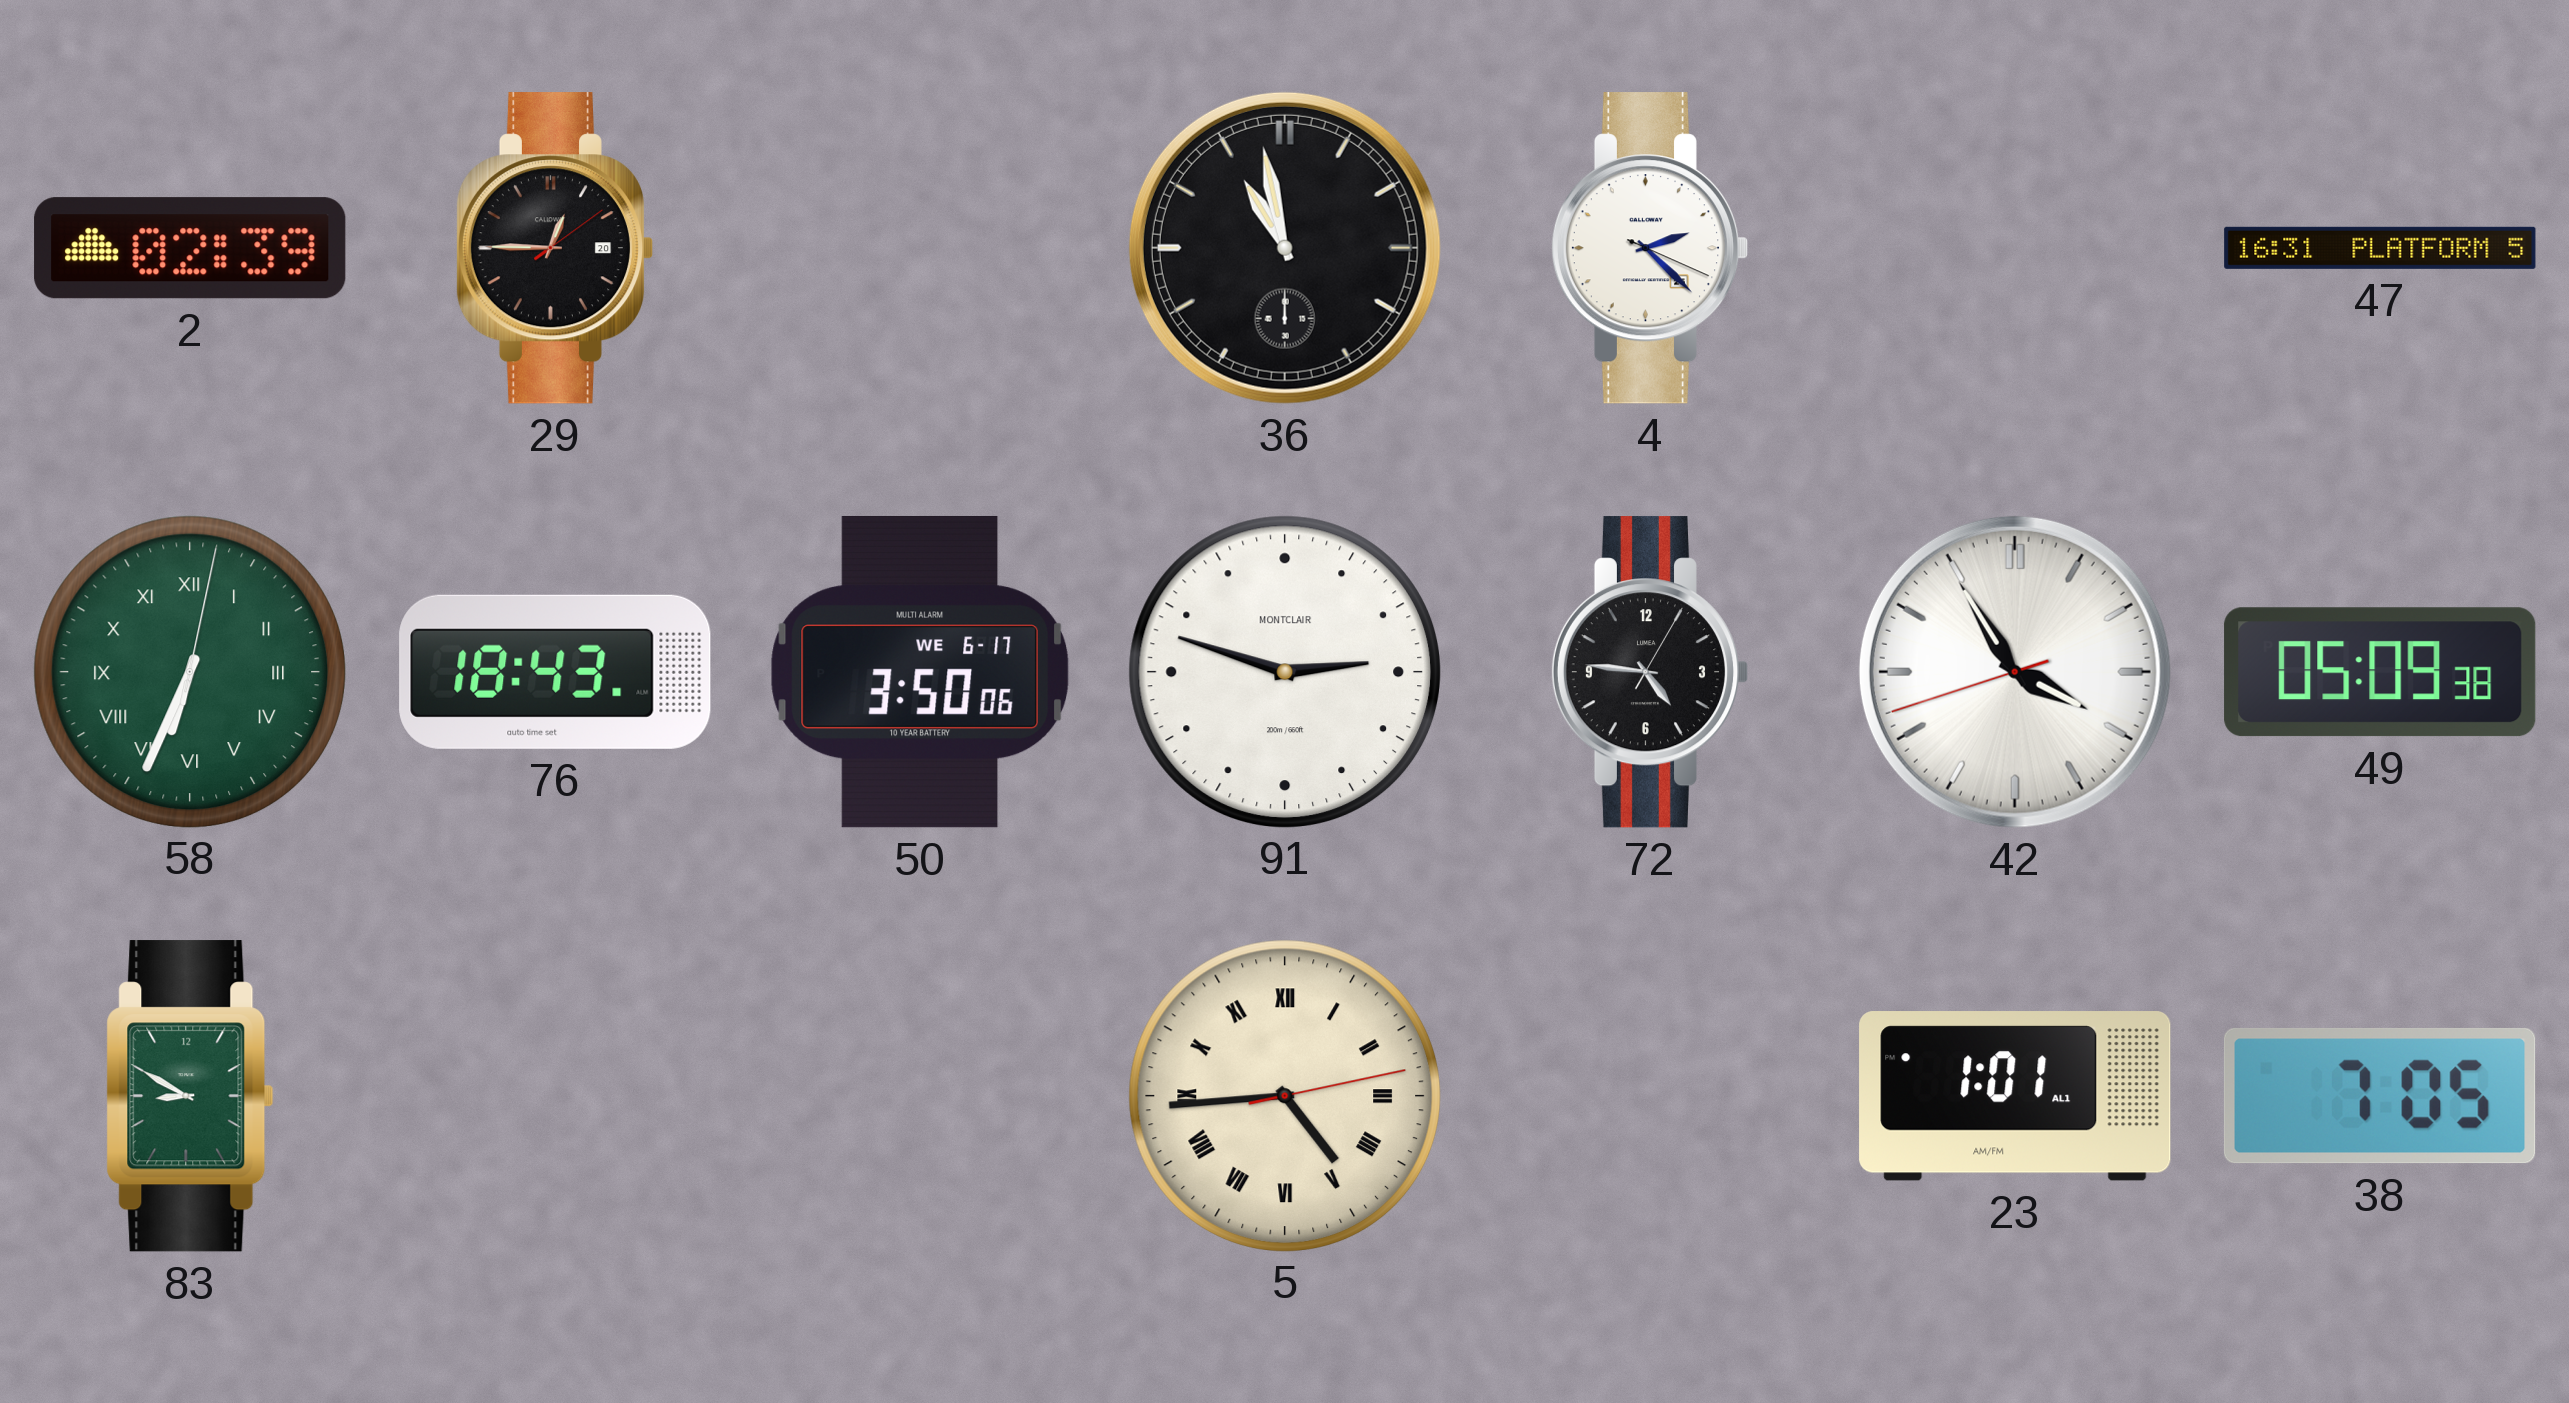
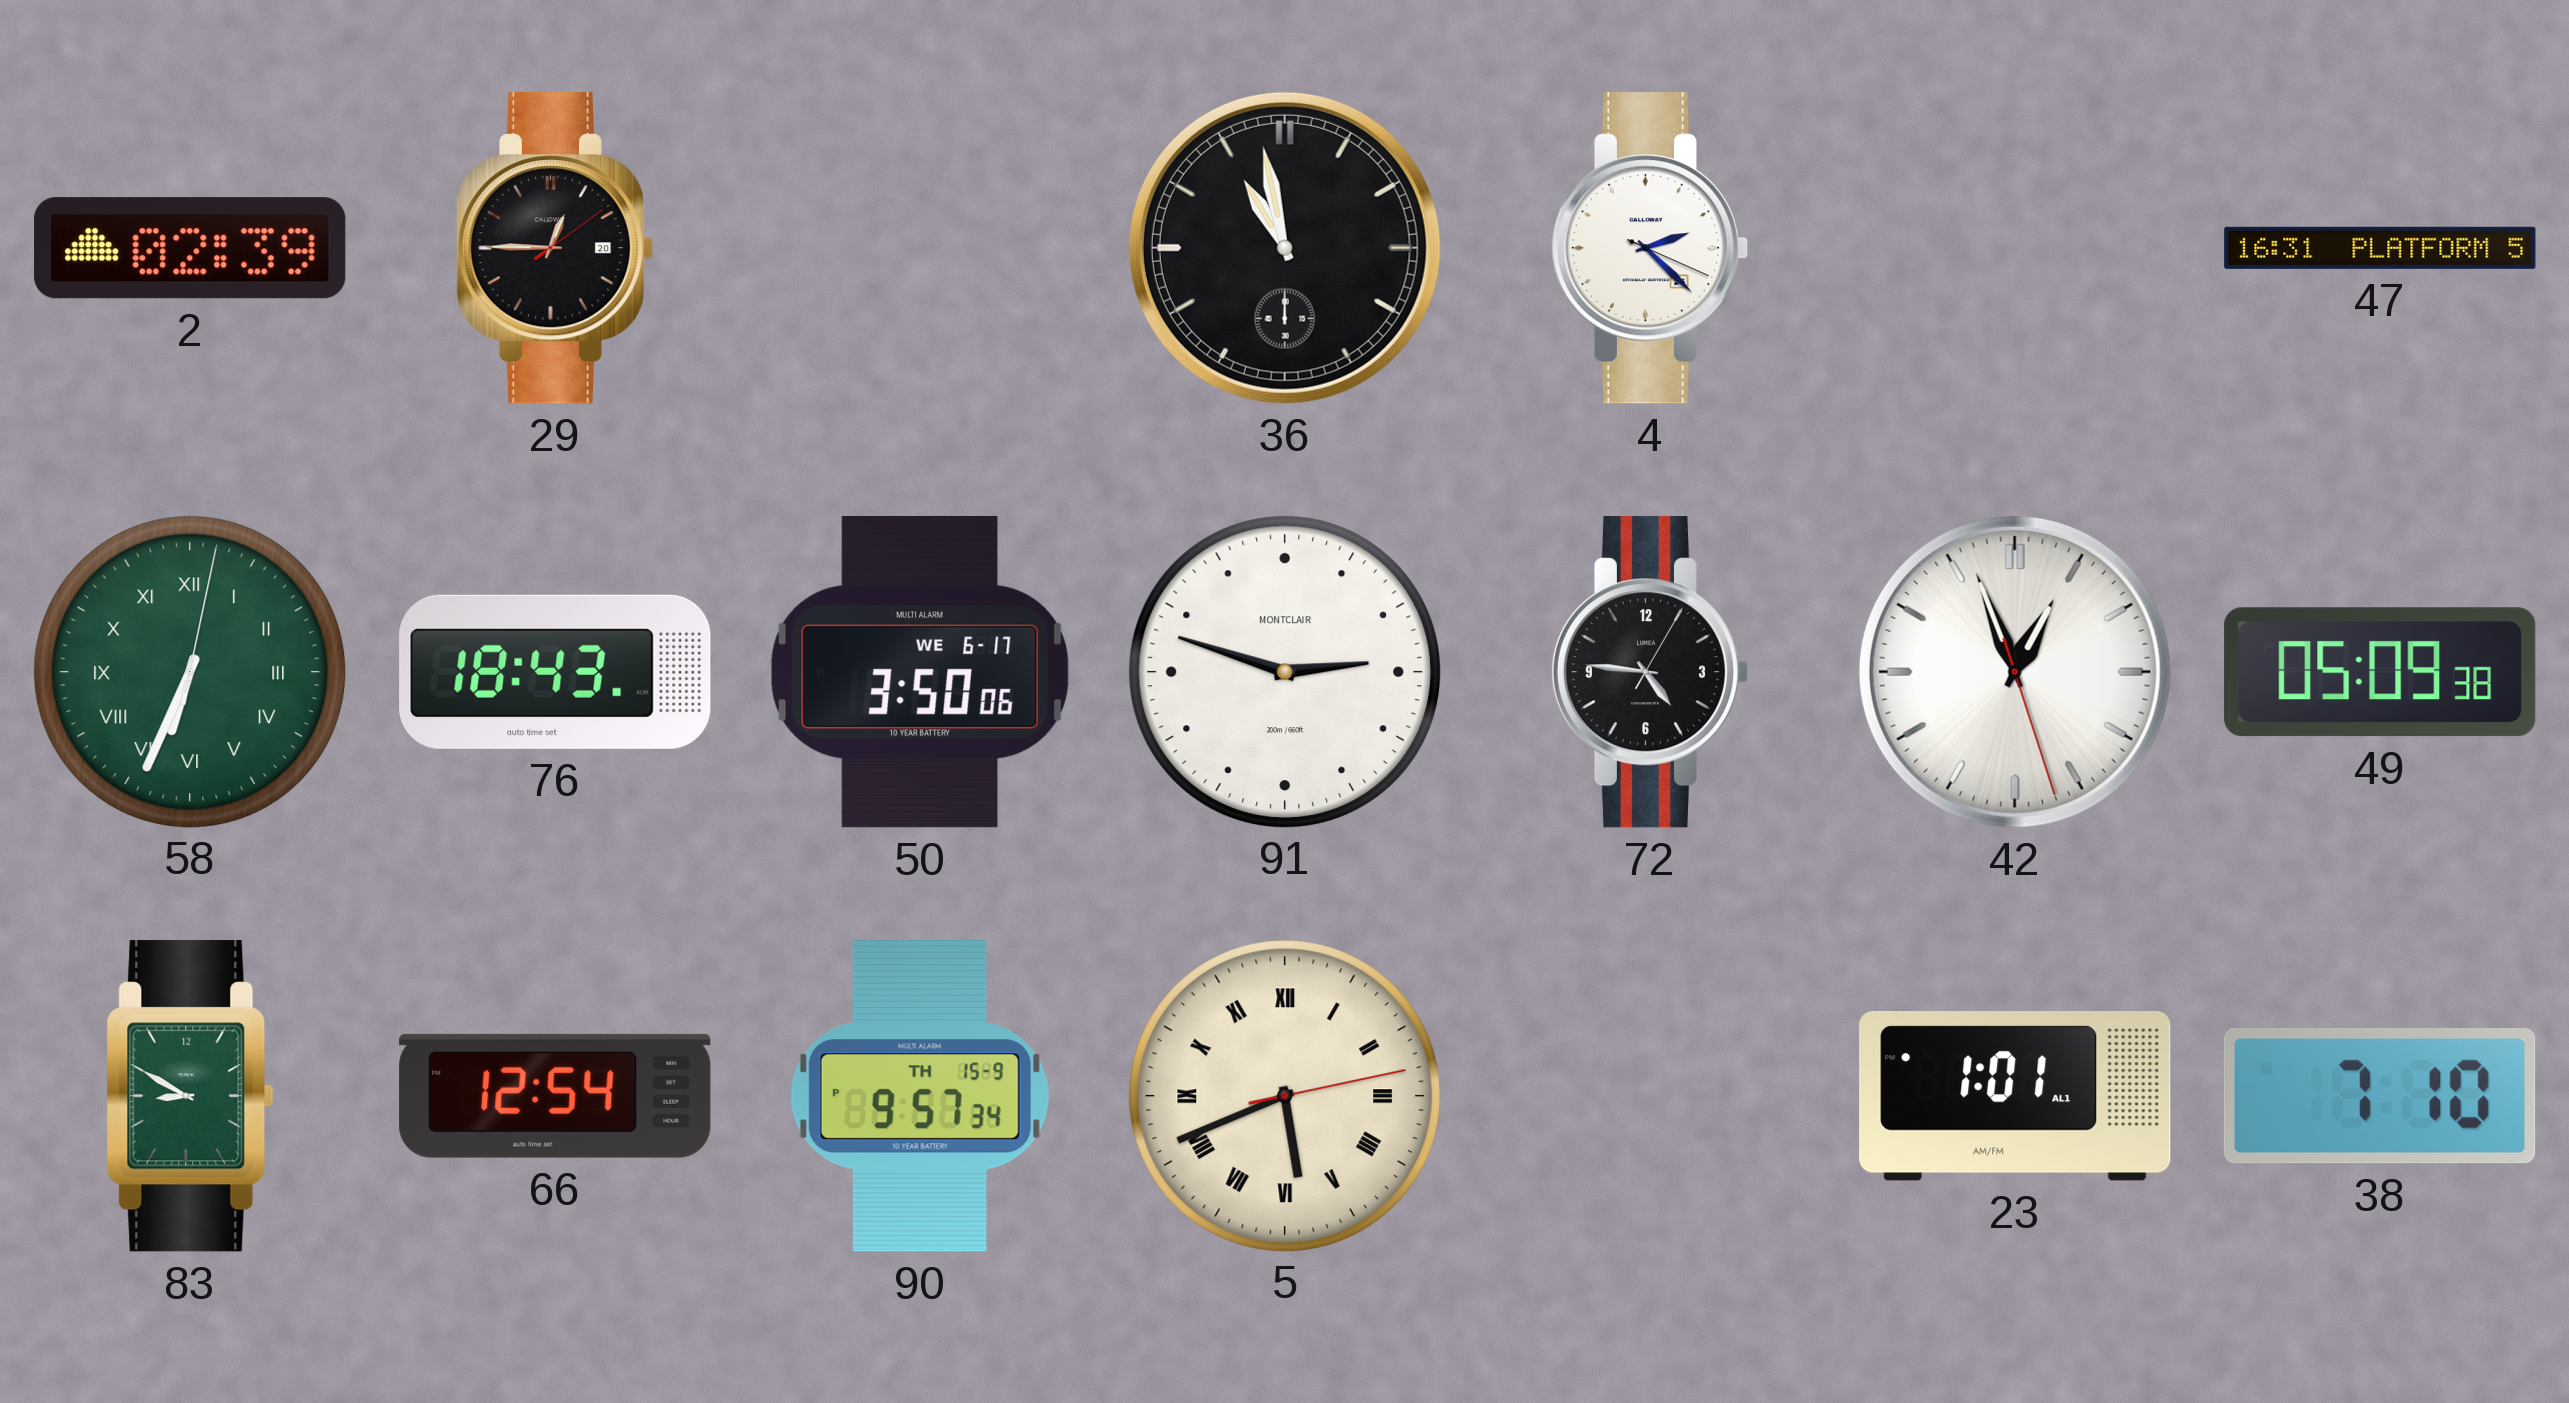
42: 3:54 -> 12:56
66: none -> 12:54
90: none -> 9:57
5: 4:44 -> 5:41
38: 7:05 -> 7:10
